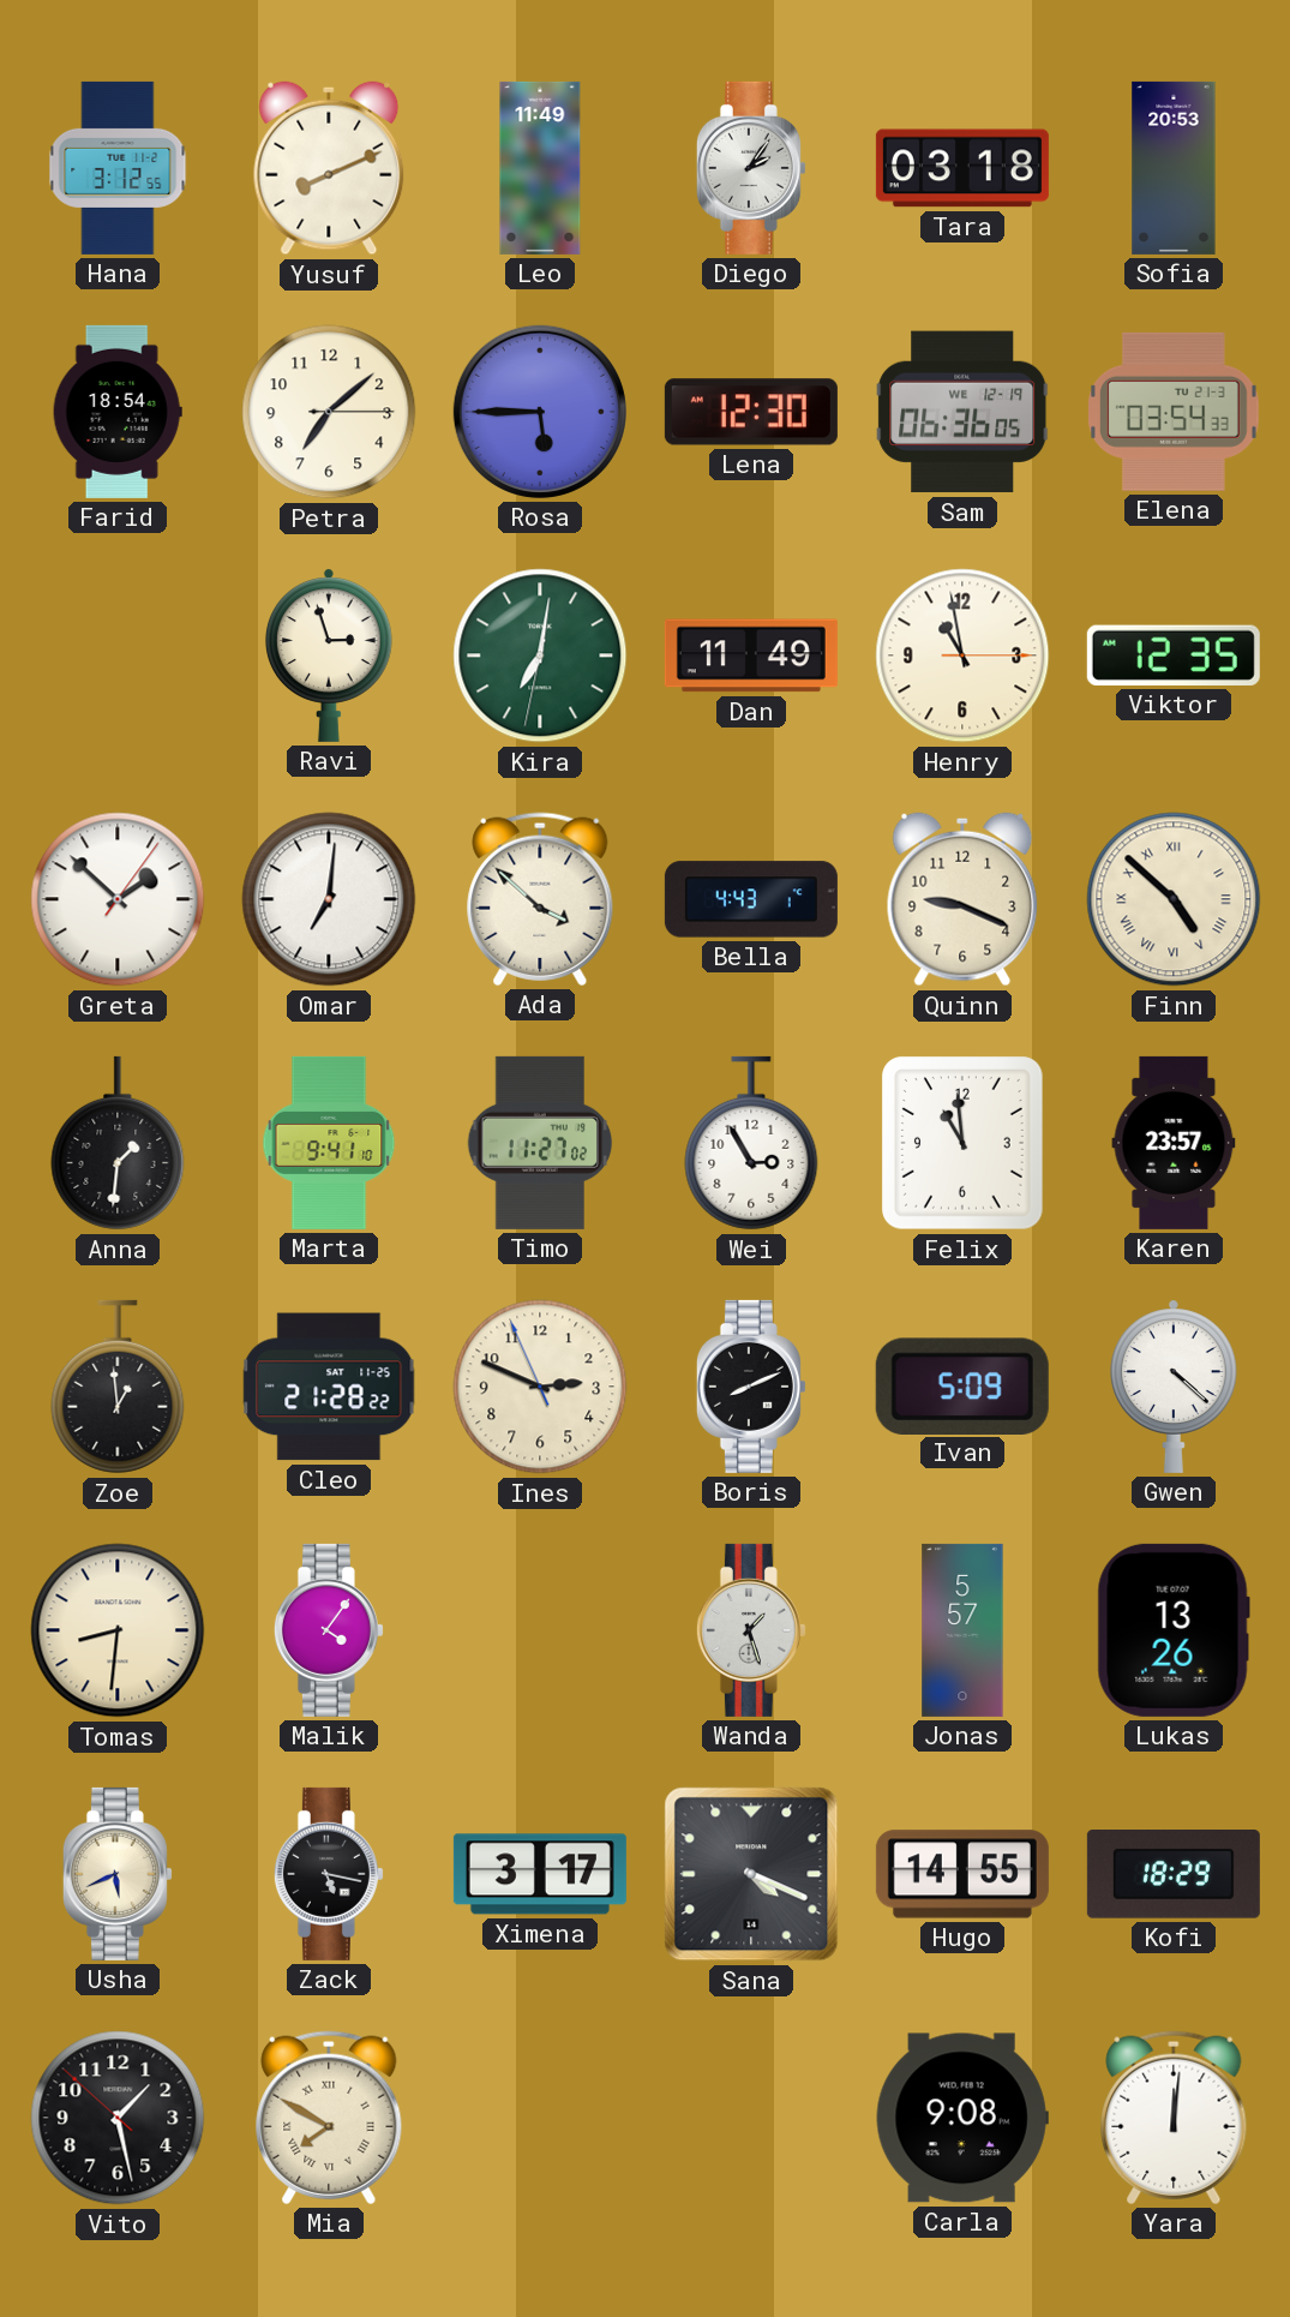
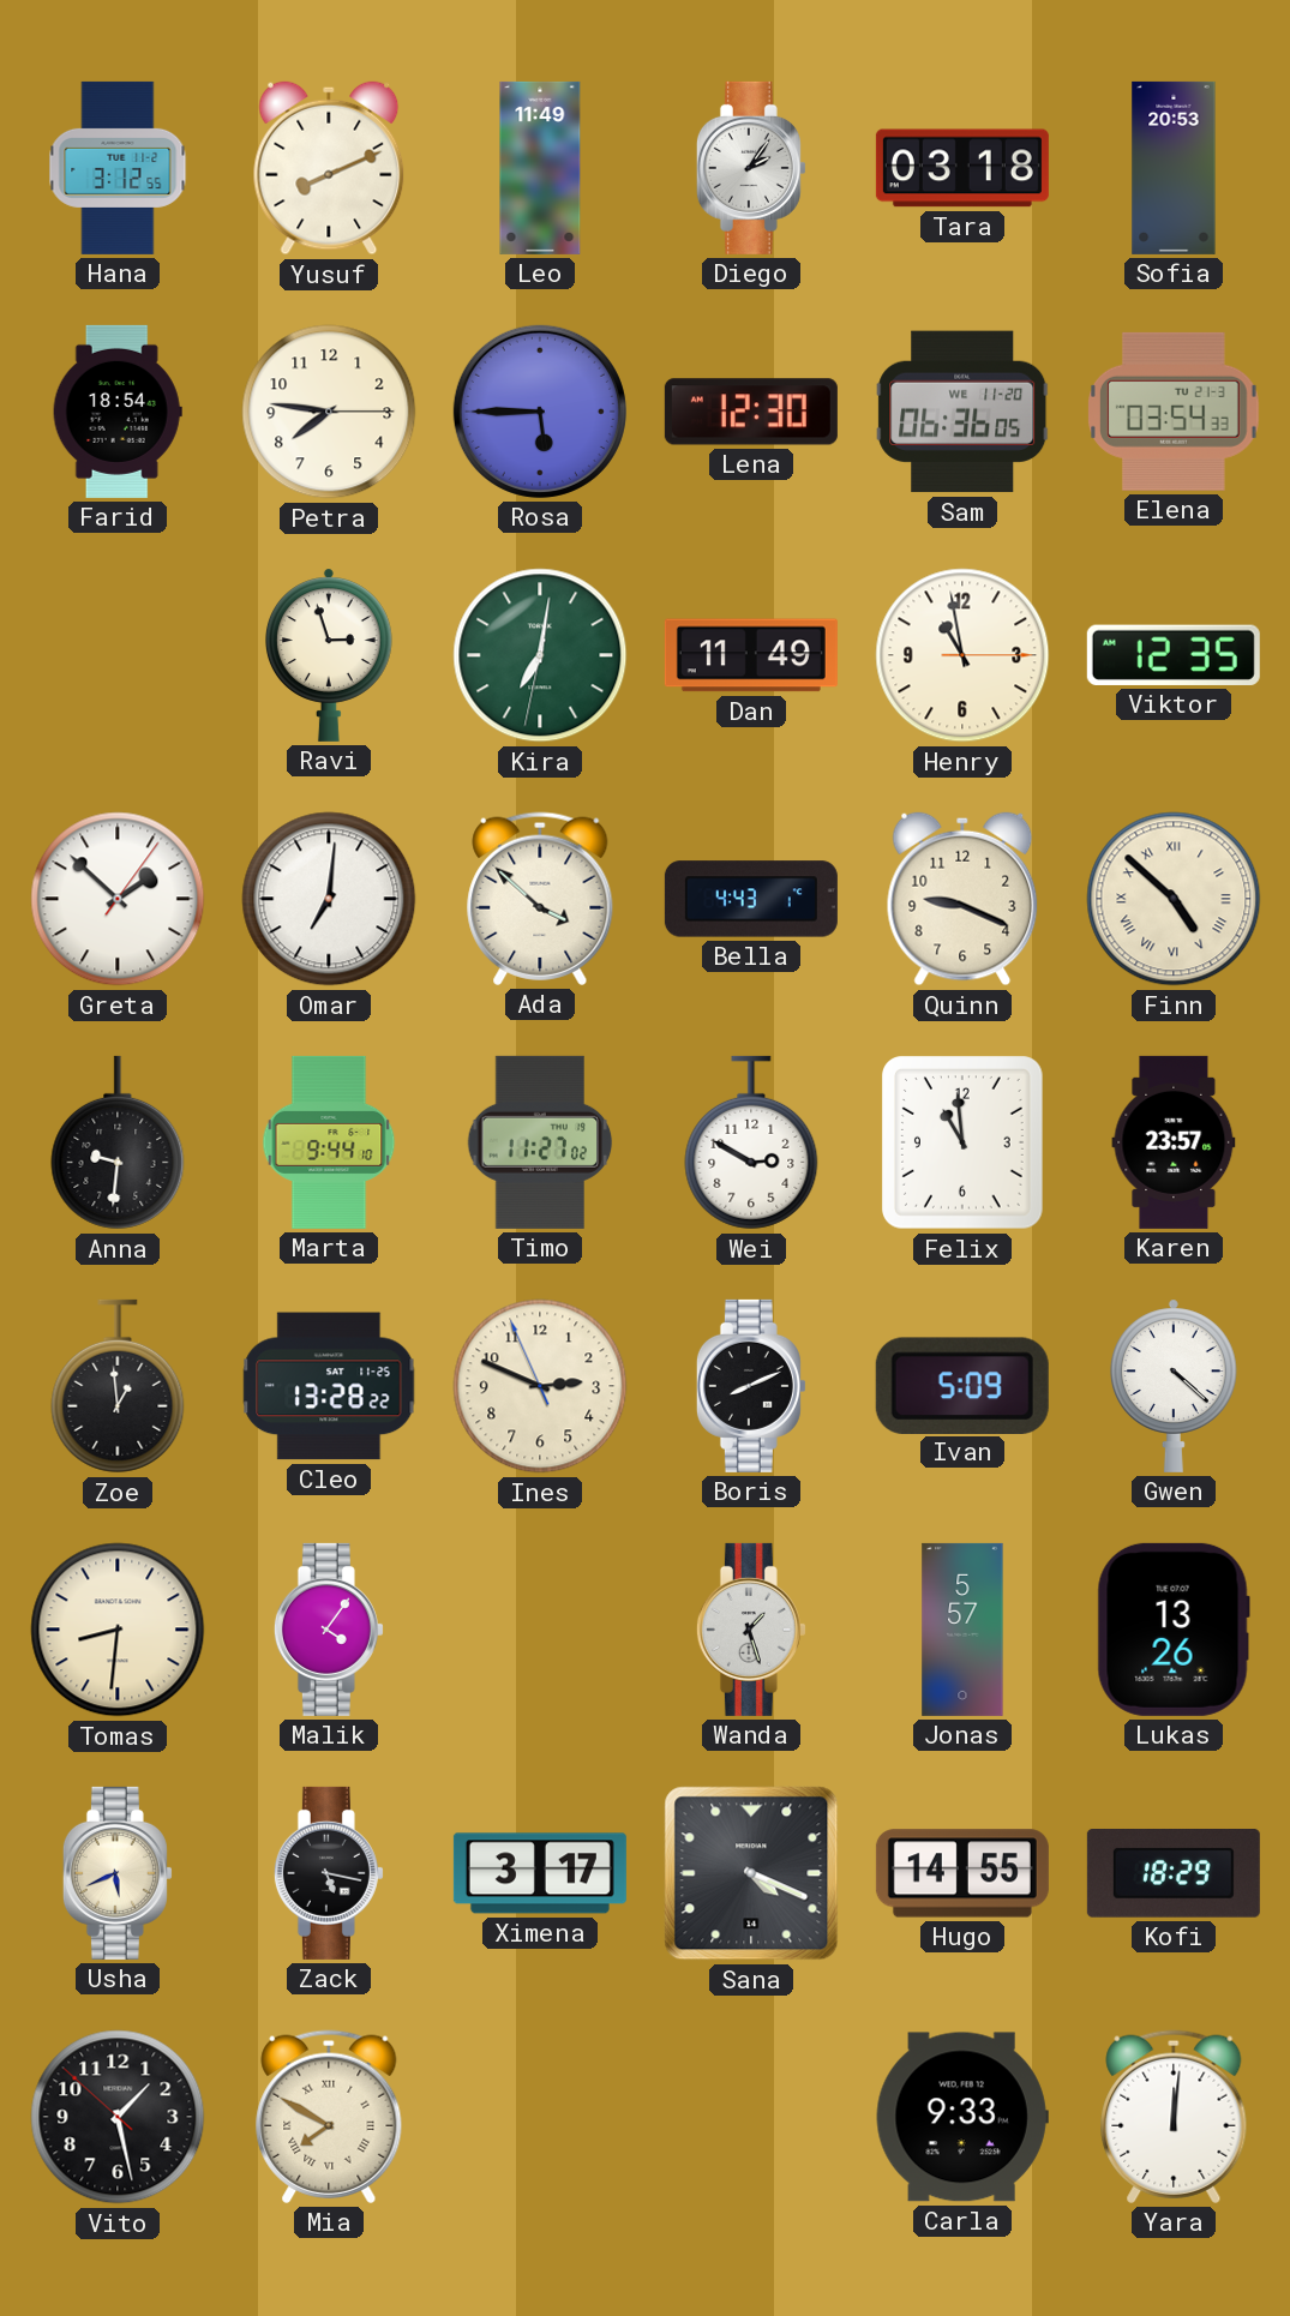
Petra: 7:08 -> 7:46
Sam date: WE 12-19 -> WE 11-20
Anna: 1:31 -> 9:31
Marta: 9:41 -> 9:44
Wei: 2:55 -> 2:50
Cleo: 21:28 -> 13:28
Carla: 9:08 -> 9:33
